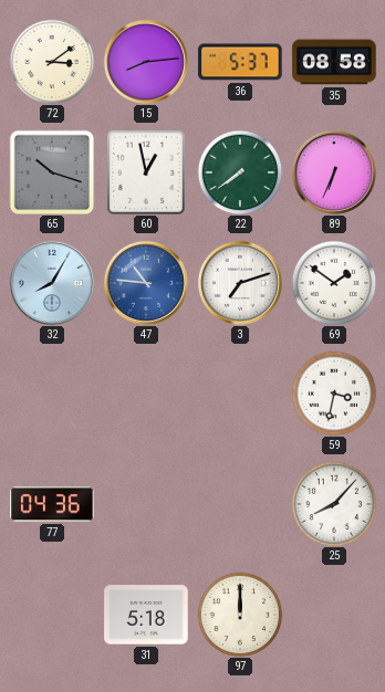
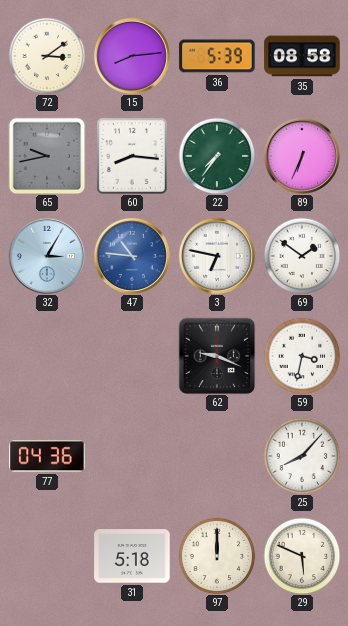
36: 5:37 -> 5:39
65: 10:18 -> 9:43
60: 12:58 -> 8:16
22: 7:39 -> 7:36
32: 8:05 -> 3:05
3: 7:12 -> 6:47
62: none -> 9:19
29: none -> 5:49
